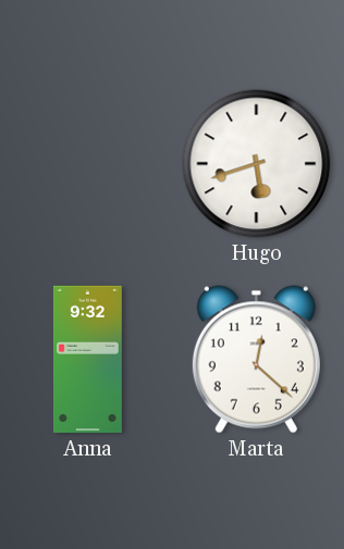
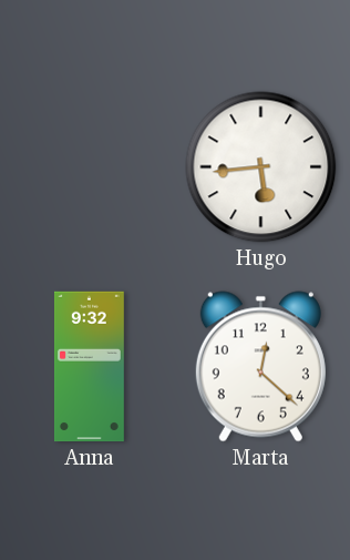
Hugo: 5:42 -> 5:44
